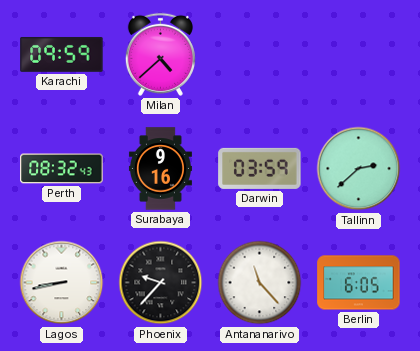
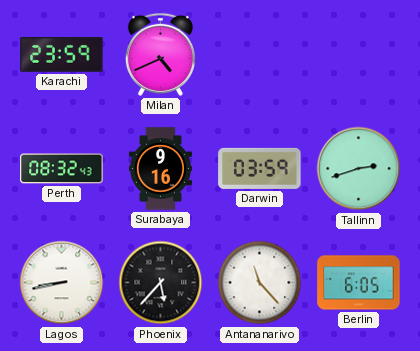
Karachi: 09:59 -> 23:59
Milan: 4:38 -> 4:41
Tallinn: 2:38 -> 2:42
Phoenix: 9:37 -> 5:37
